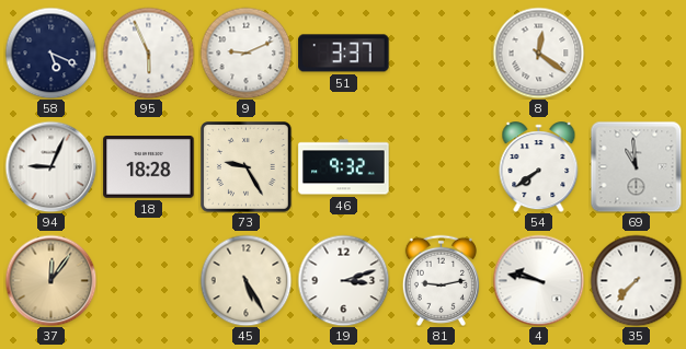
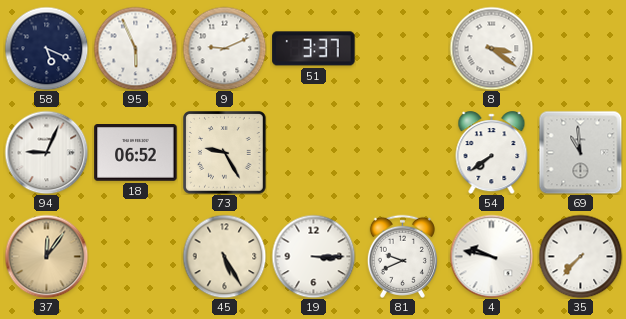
8: 12:21 -> 3:21
18: 18:28 -> 06:52
46: 9:32 -> none
19: 3:12 -> 3:15
81: 9:13 -> 9:41
